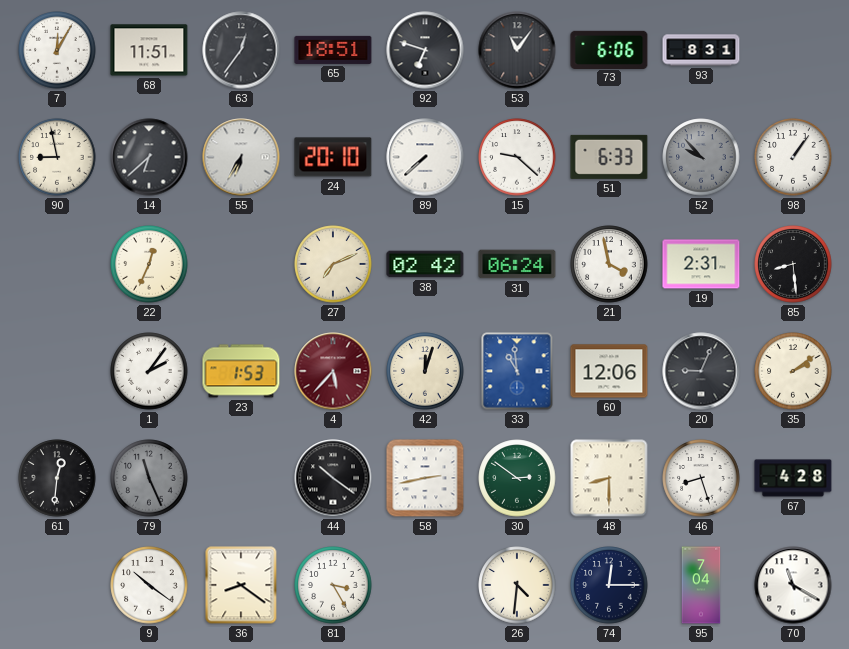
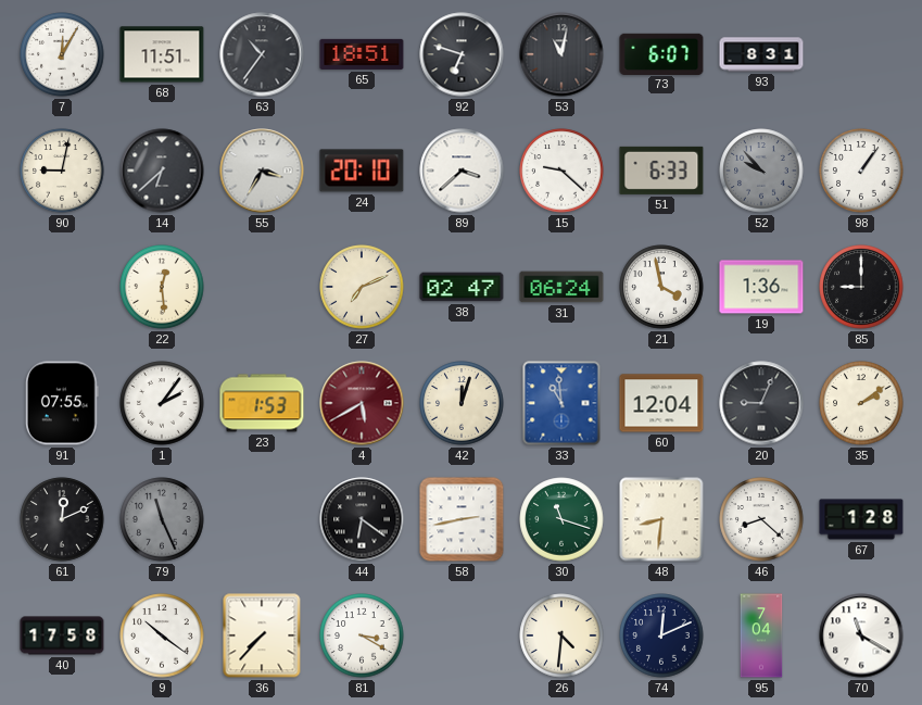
63: 12:36 -> 10:36
53: 11:06 -> 11:02
73: 6:06 -> 6:07
90: 8:58 -> 9:02
55: 6:35 -> 3:35
89: 7:38 -> 3:38
22: 12:34 -> 12:29
38: 02:42 -> 02:47
19: 2:31 -> 1:36
85: 8:29 -> 9:00
91: none -> 07:55
4: 5:37 -> 5:40
60: 12:06 -> 12:04
61: 12:31 -> 12:11
44: 10:21 -> 6:21
30: 2:51 -> 11:18
48: 8:30 -> 8:31
46: 8:27 -> 8:22
67: 4:28 -> 1:28
40: none -> 17:58
36: 8:21 -> 7:37
81: 3:25 -> 3:20
74: 12:15 -> 12:11
